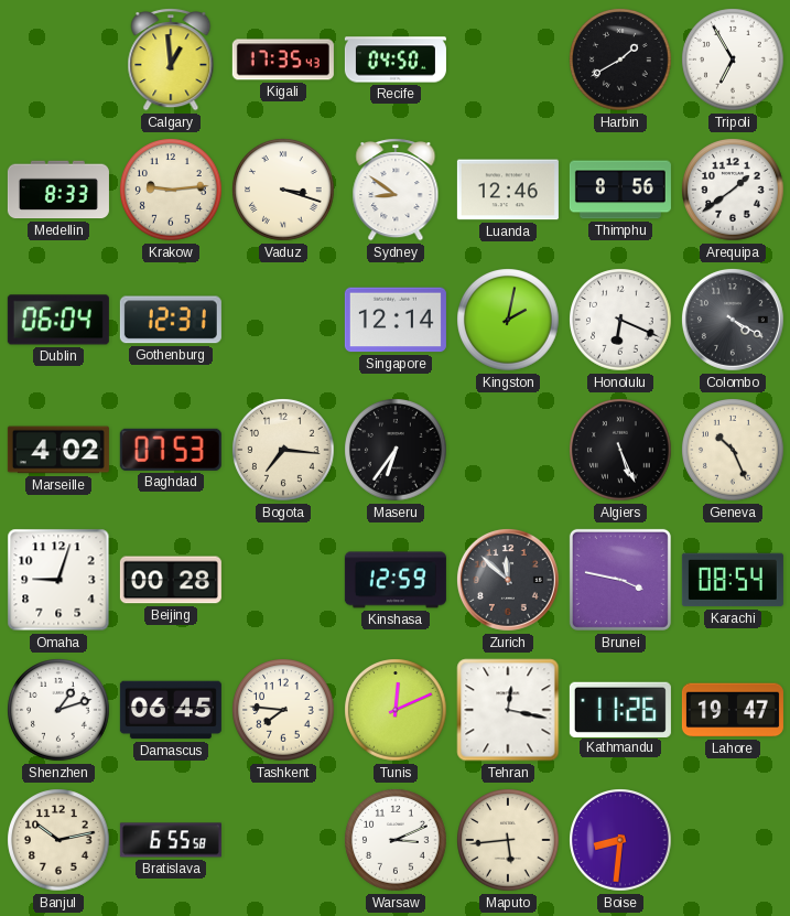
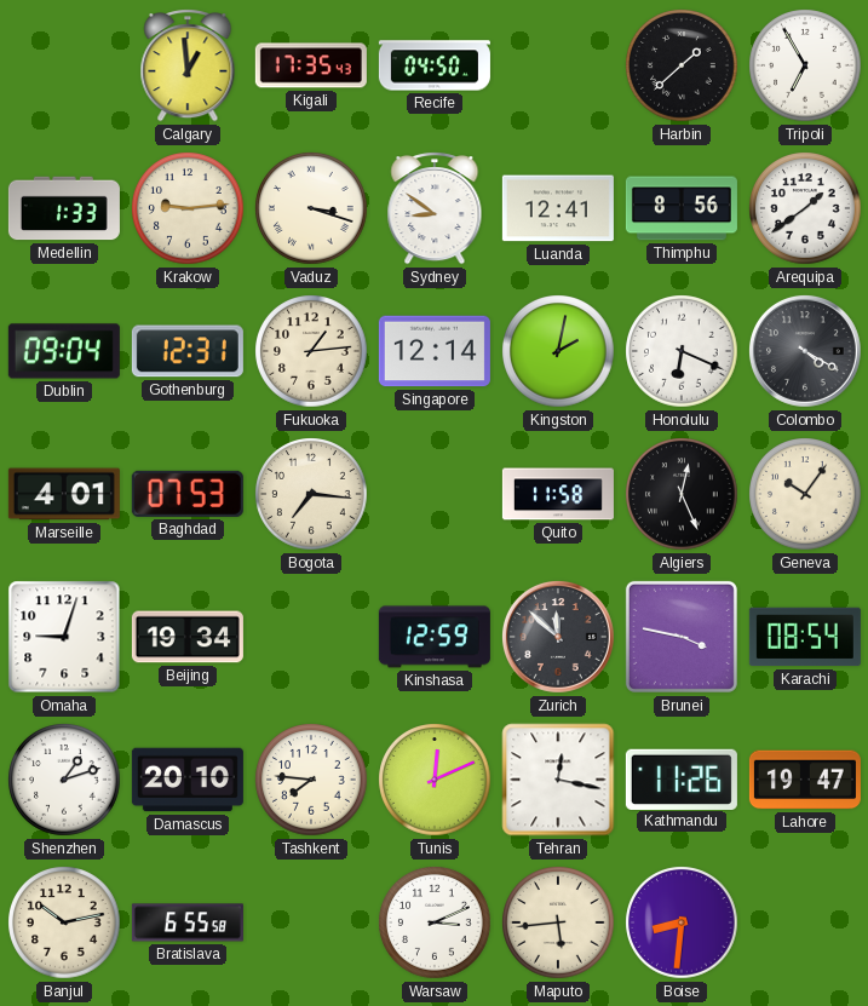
Harbin: 1:40 -> 1:38
Medellin: 8:33 -> 1:33
Luanda: 12:46 -> 12:41
Dublin: 06:04 -> 09:04
Fukuoka: none -> 1:14
Marseille: 4:02 -> 4:01
Maseru: 6:36 -> none
Quito: none -> 11:58
Algiers: 5:26 -> 12:26
Geneva: 10:26 -> 10:06
Beijing: 00:28 -> 19:34
Damascus: 06:45 -> 20:10
